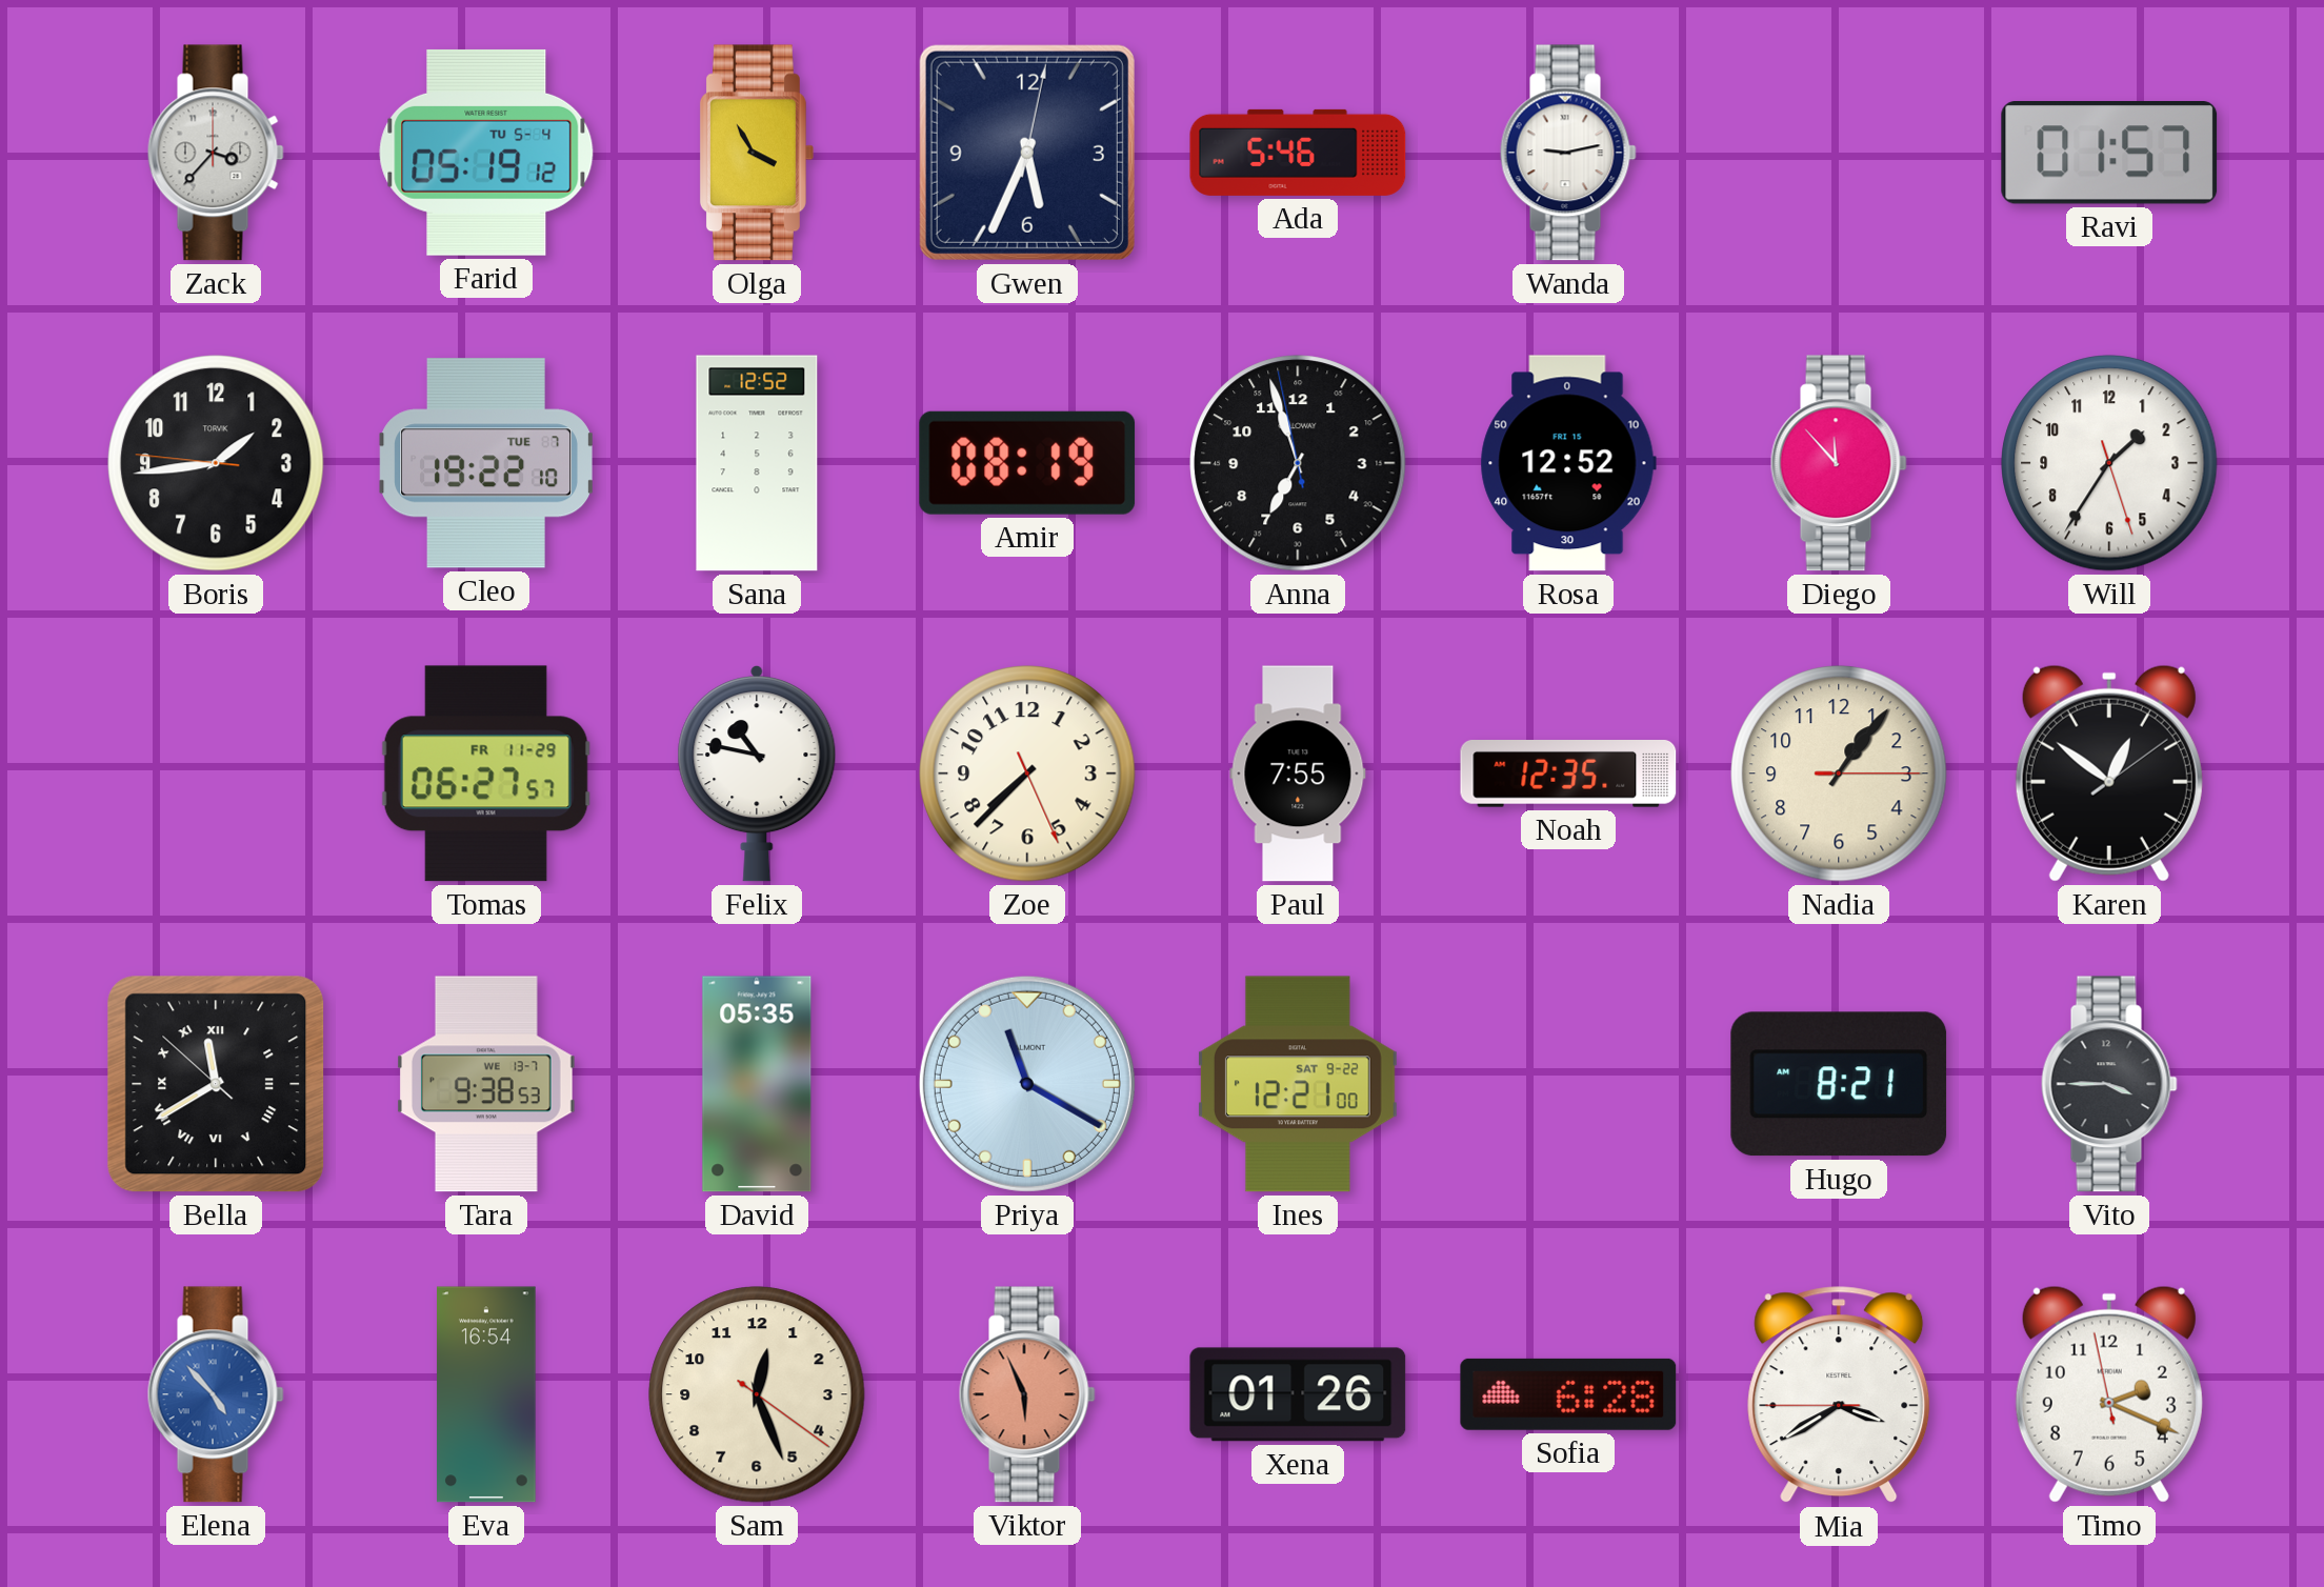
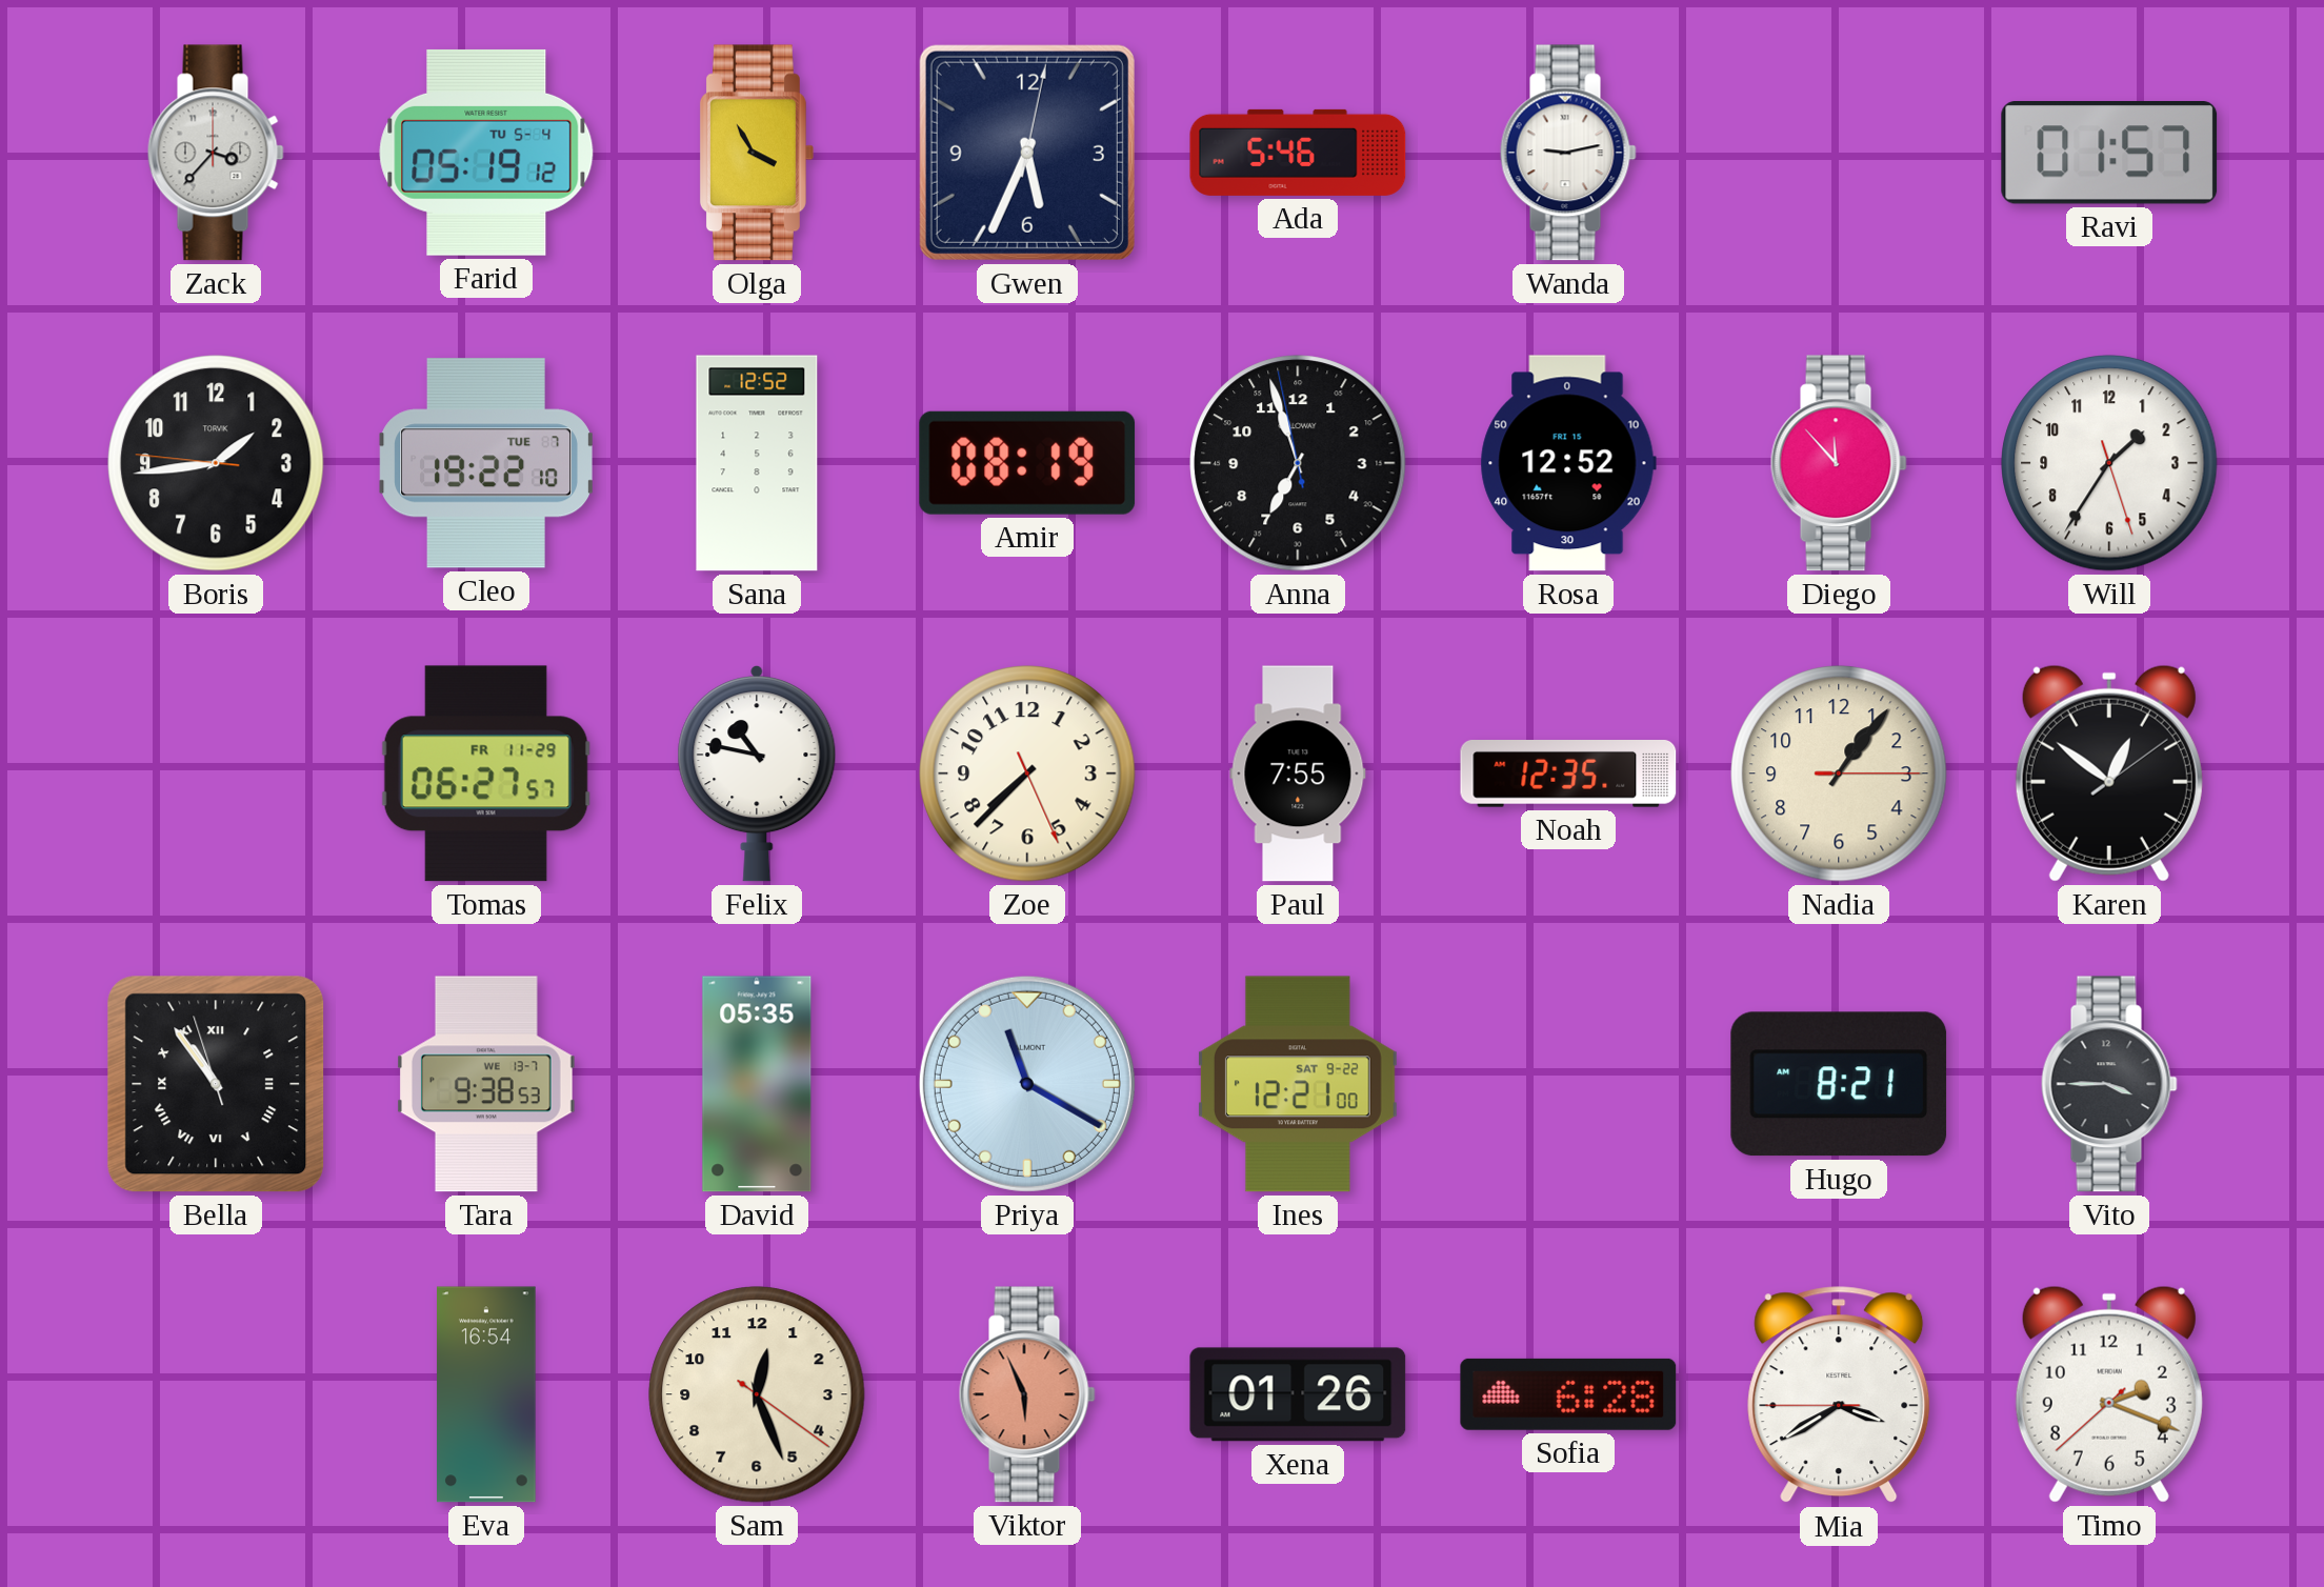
Bella: 11:39 -> 10:53
Elena: 4:53 -> none
Timo: 2:18:58 -> 2:18:38
